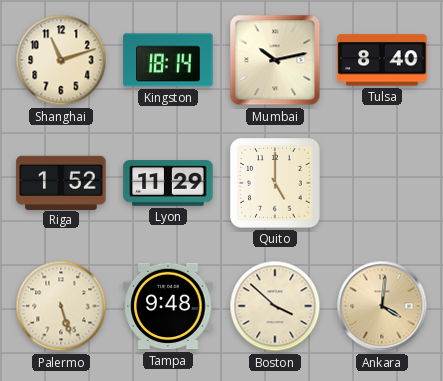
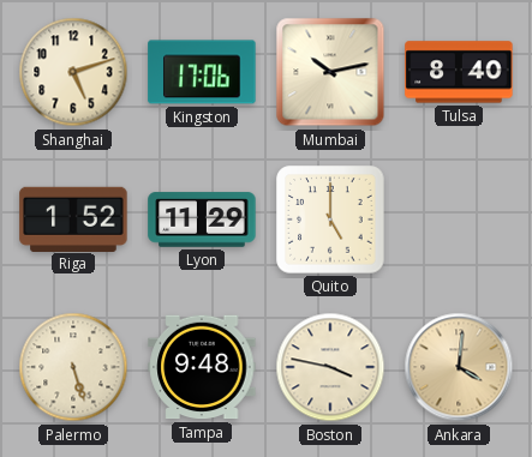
Shanghai: 11:12 -> 5:12
Kingston: 18:14 -> 17:06
Boston: 3:52 -> 3:47
